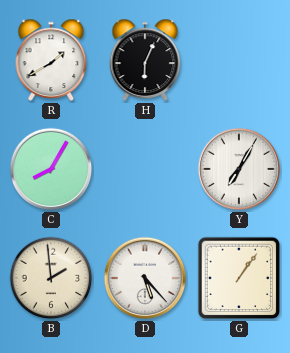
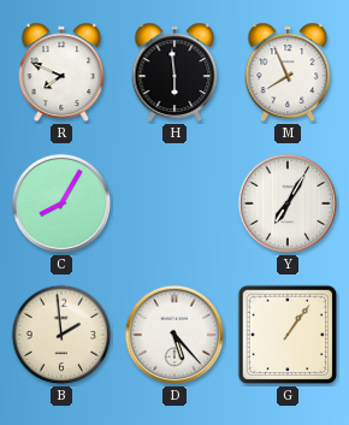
R: 1:40 -> 7:49
H: 6:04 -> 5:59
M: none -> 7:56
